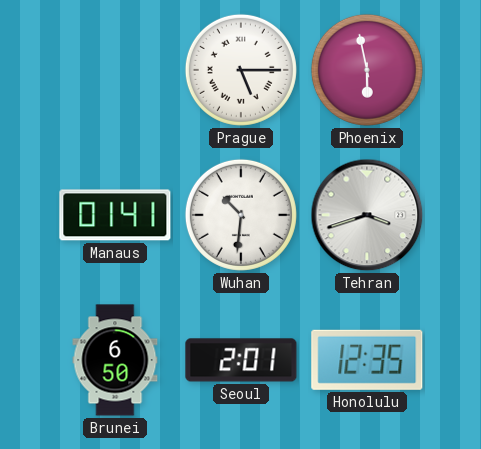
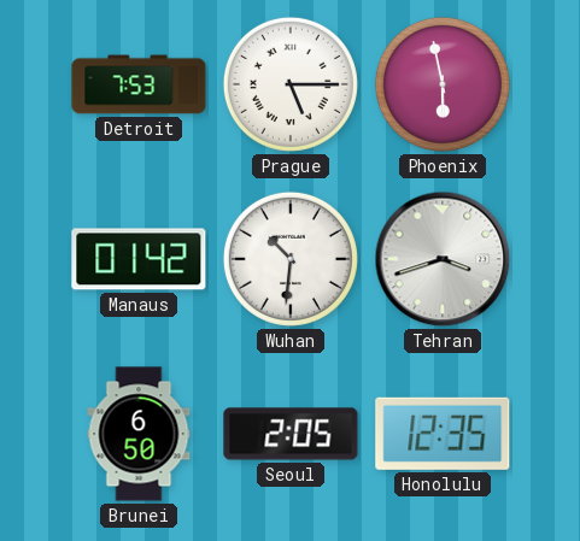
Detroit: none -> 7:53
Manaus: 01:41 -> 01:42
Seoul: 2:01 -> 2:05
